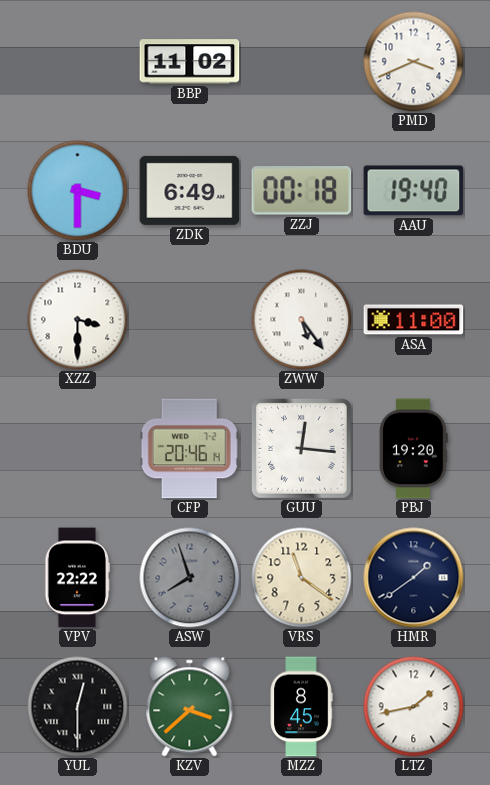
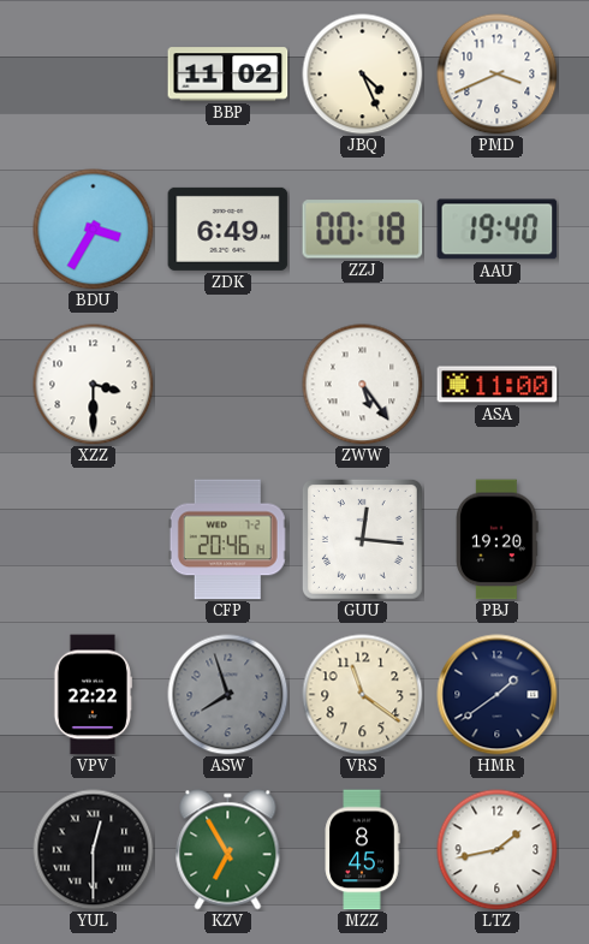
JBQ: none -> 4:26
BDU: 3:30 -> 3:35
KZV: 3:38 -> 6:55
